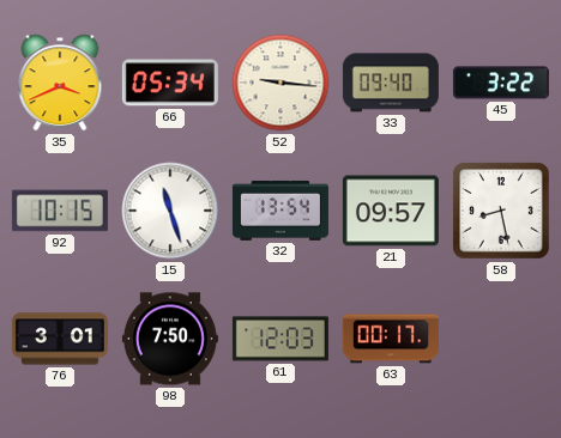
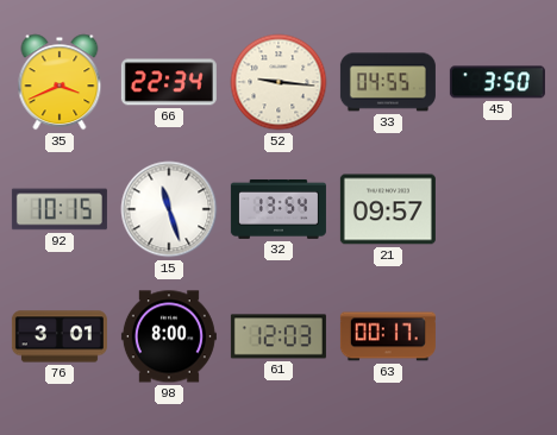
66: 05:34 -> 22:34
33: 09:40 -> 04:55
45: 3:22 -> 3:50
58: 8:28 -> none
98: 7:50 -> 8:00
